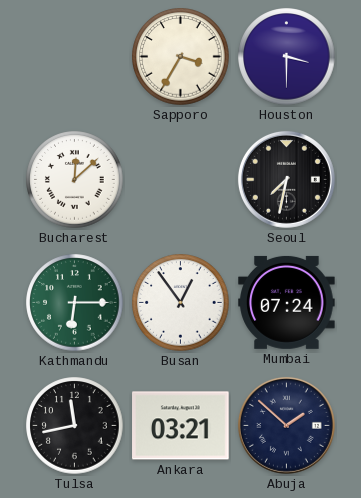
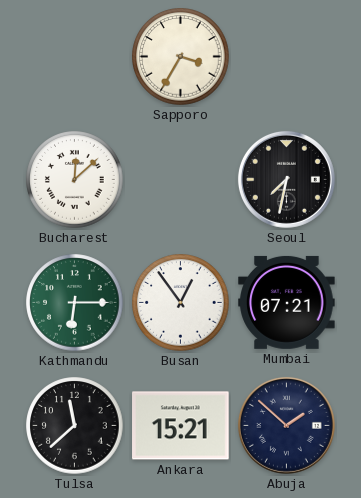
Houston: 3:30 -> none
Mumbai: 07:24 -> 07:21
Tulsa: 11:43 -> 11:38
Ankara: 03:21 -> 15:21
